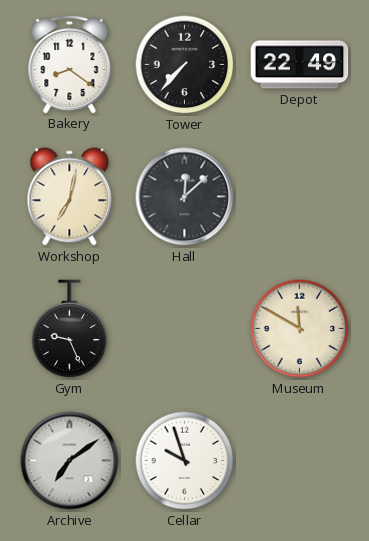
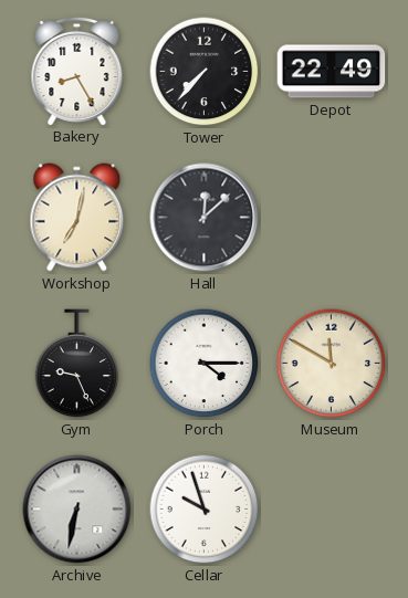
Bakery: 8:21 -> 8:25
Porch: none -> 4:15
Archive: 7:09 -> 6:32
